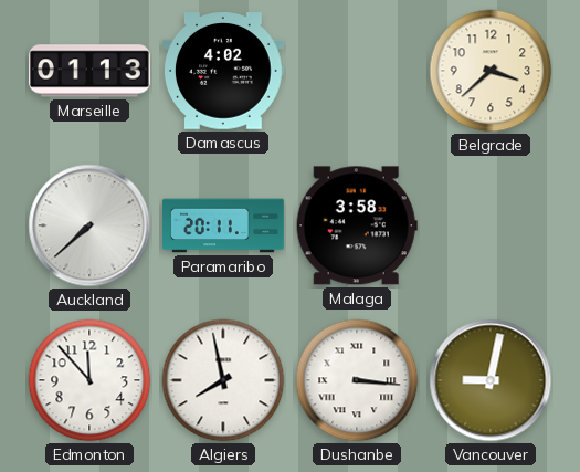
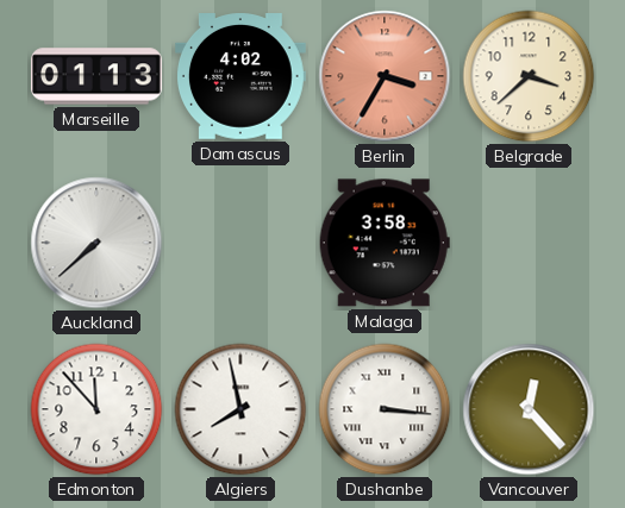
Berlin: none -> 3:35
Paramaribo: 20:11 -> none
Vancouver: 9:02 -> 12:23
